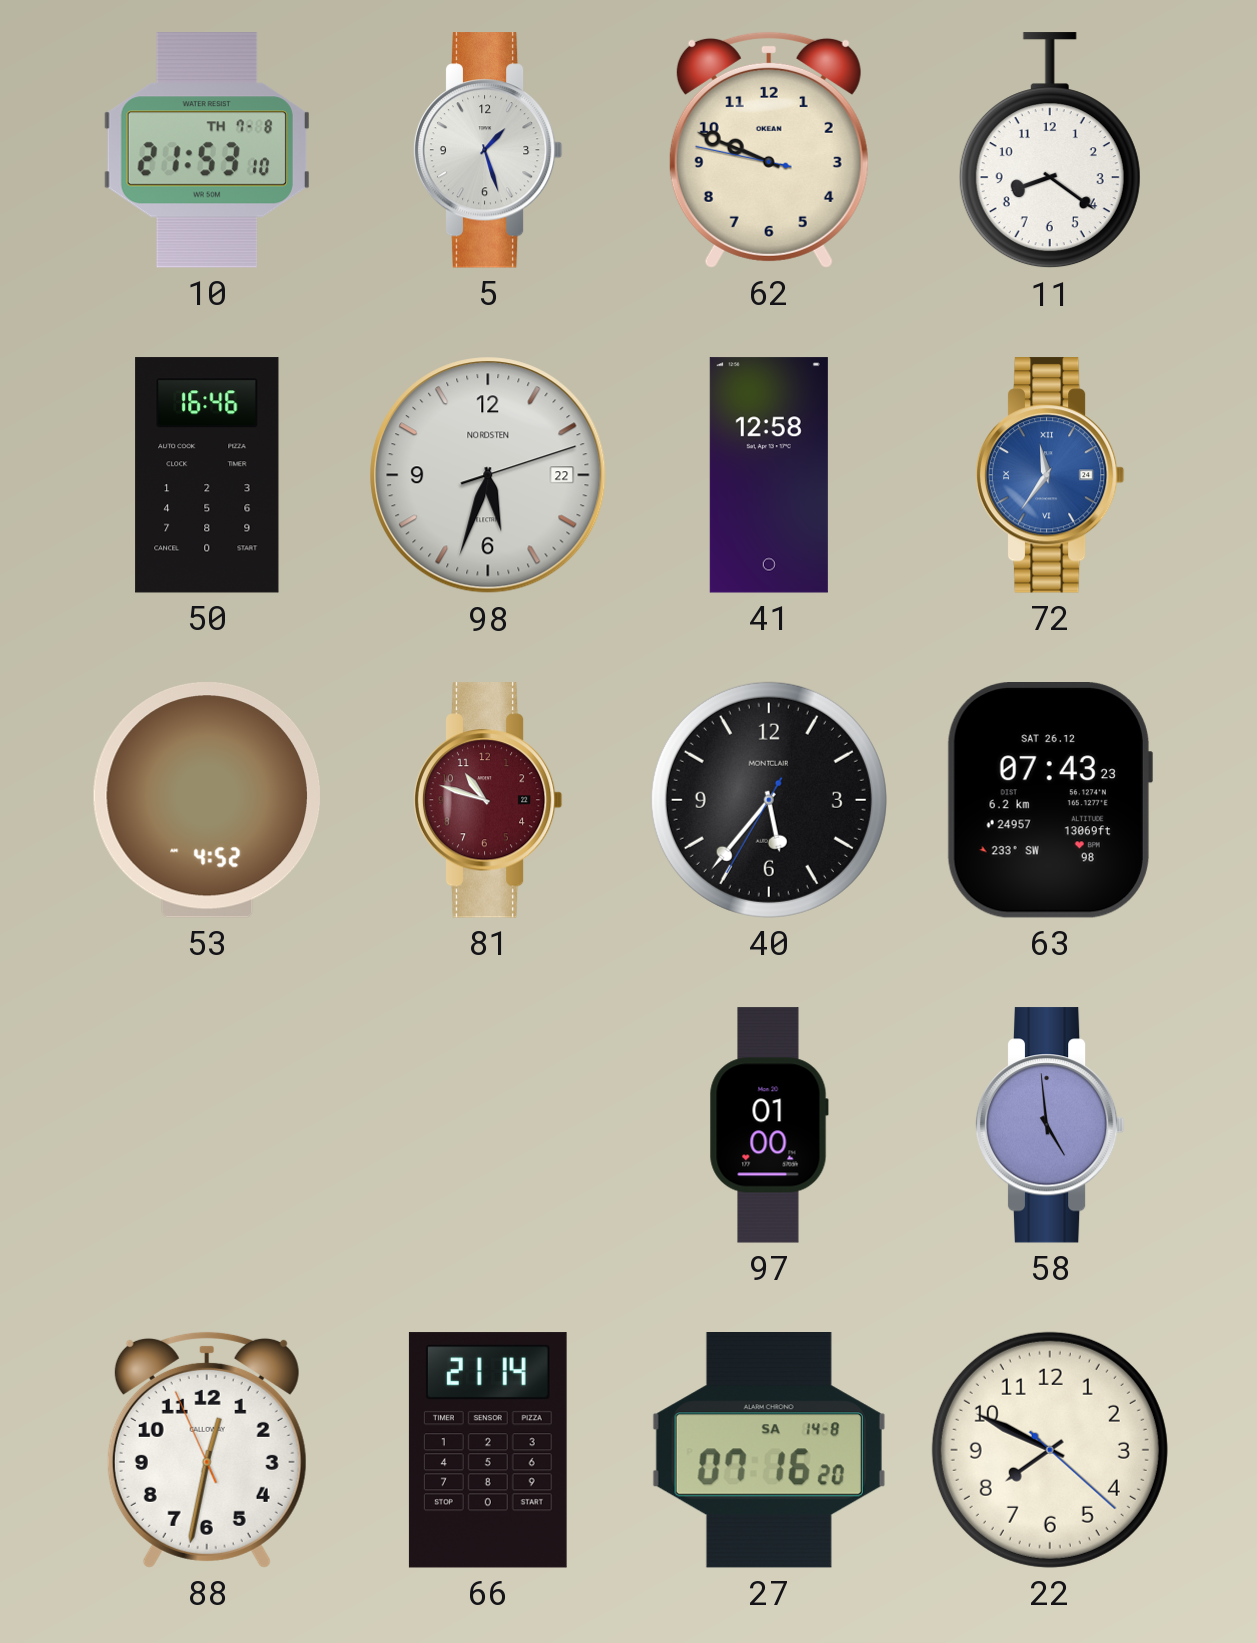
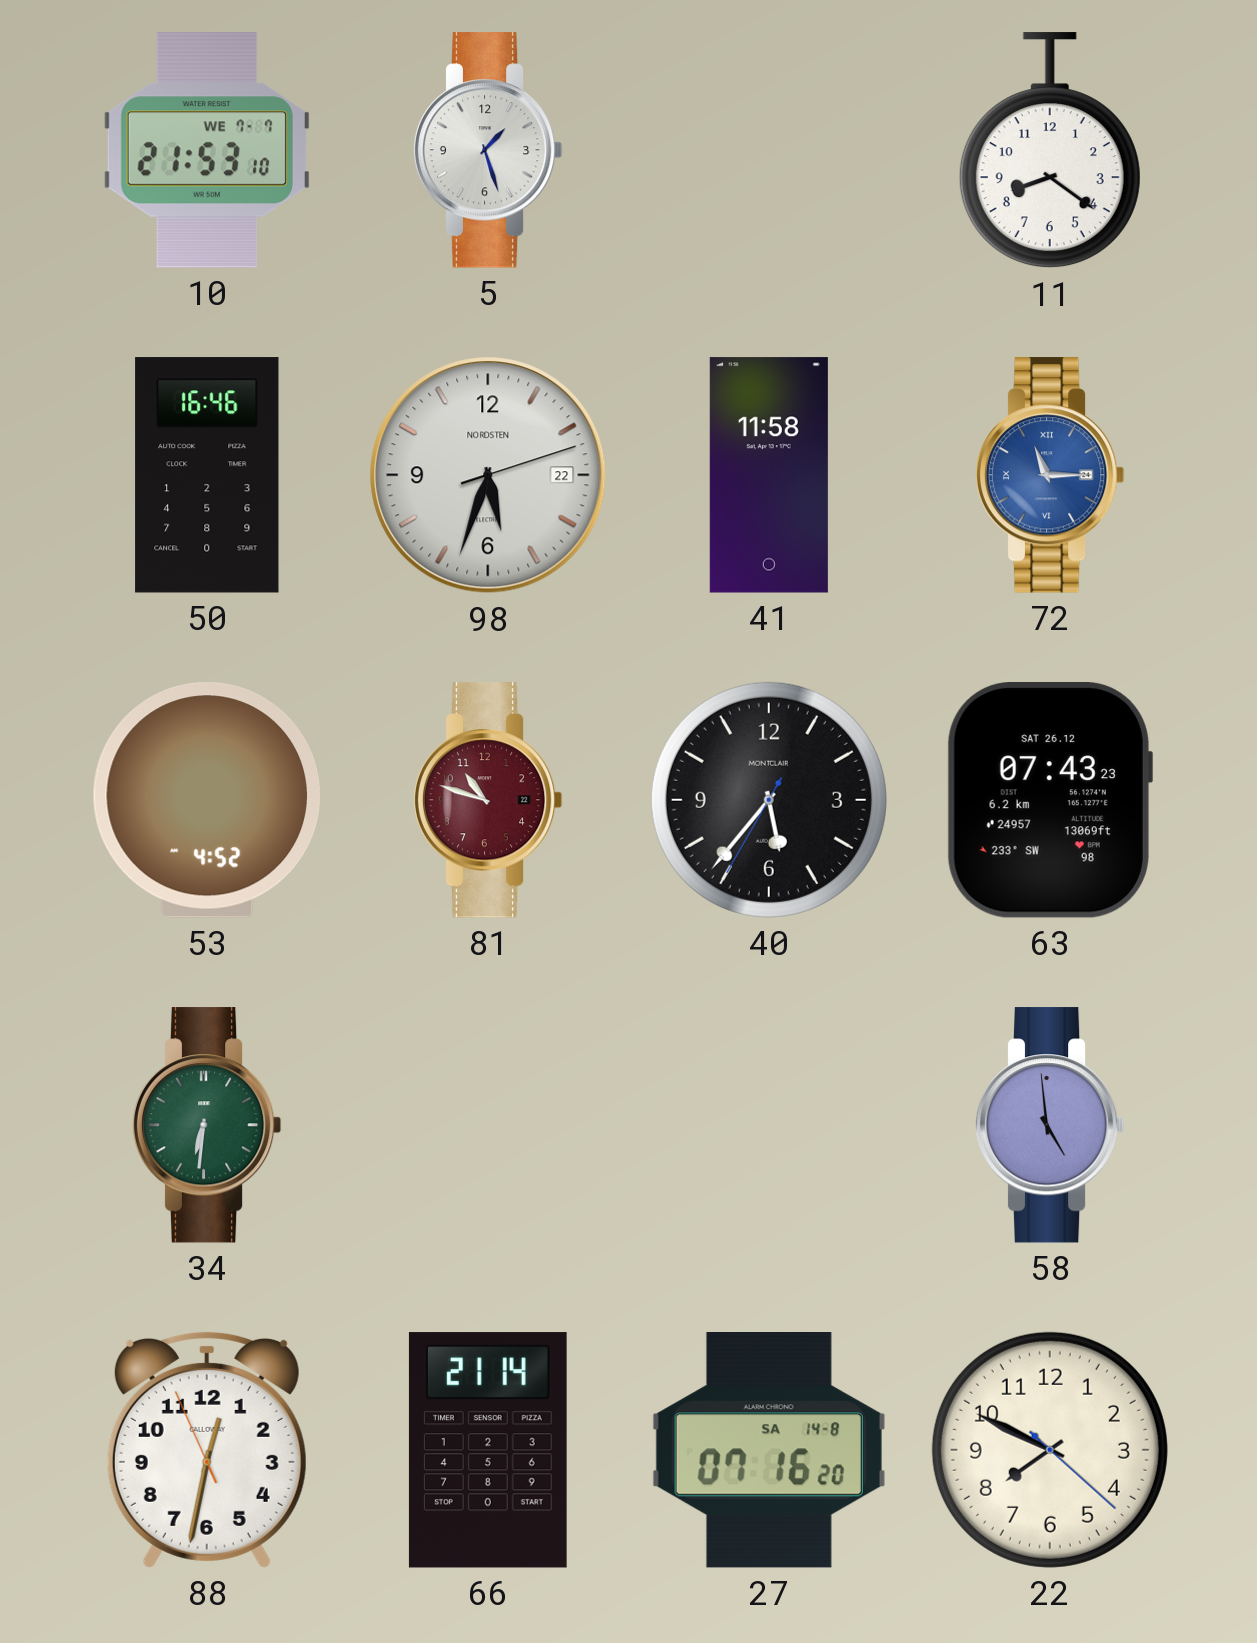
10 date: TH 7-8 -> WE 7-7
62: 9:48 -> none
41: 12:58 -> 11:58
72: 11:36 -> 11:15
34: none -> 6:31
97: 01:00 -> none
